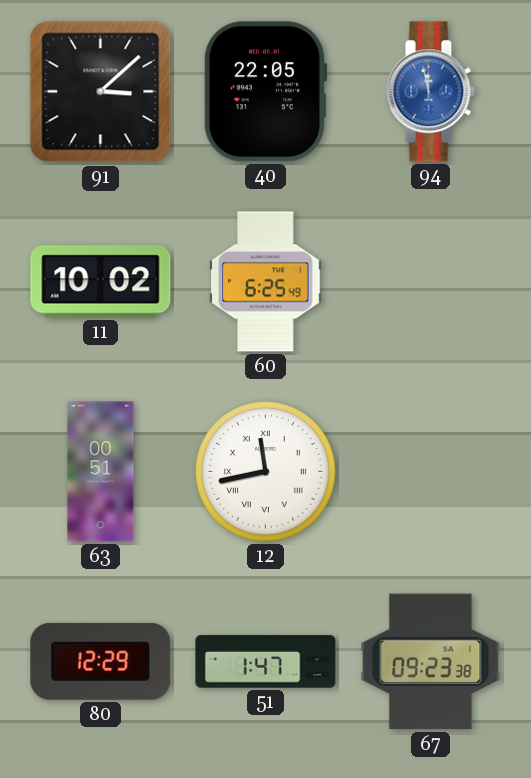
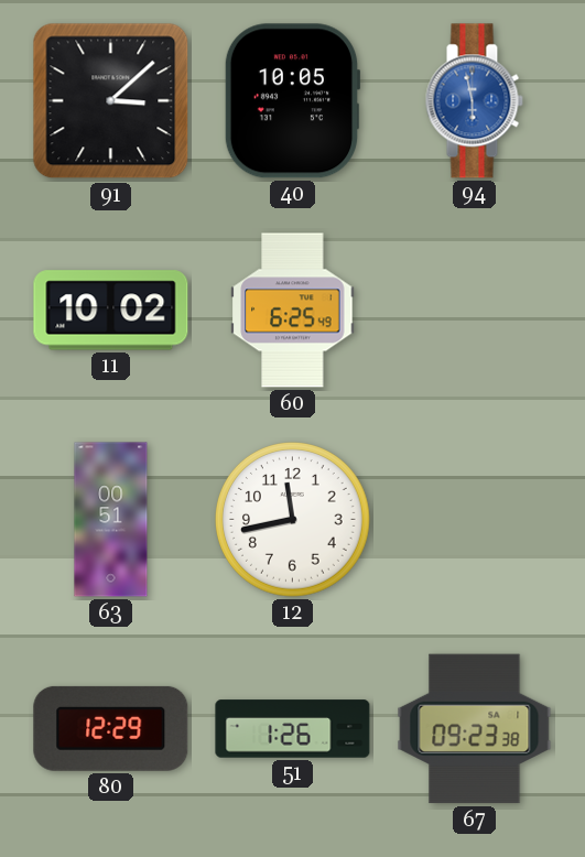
40: 22:05 -> 10:05
94: 11:58 -> 5:58
12 numerals: Roman -> Arabic
51: 1:47 -> 1:26
